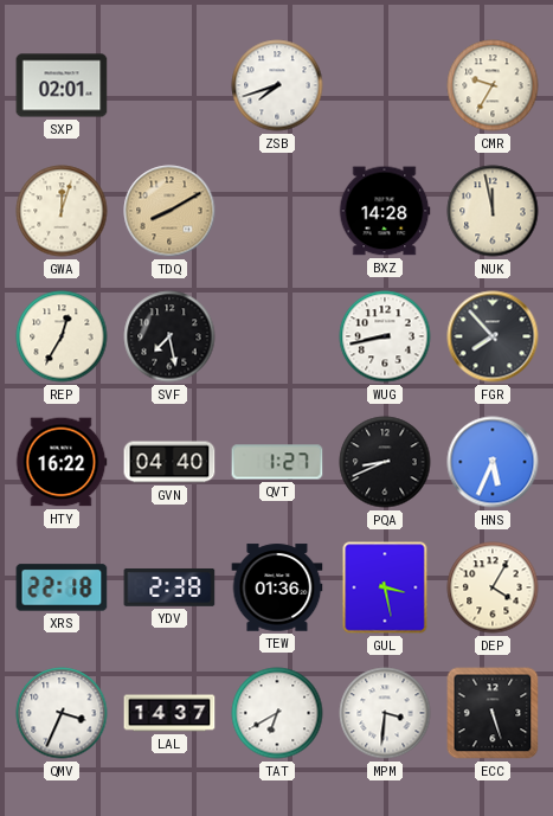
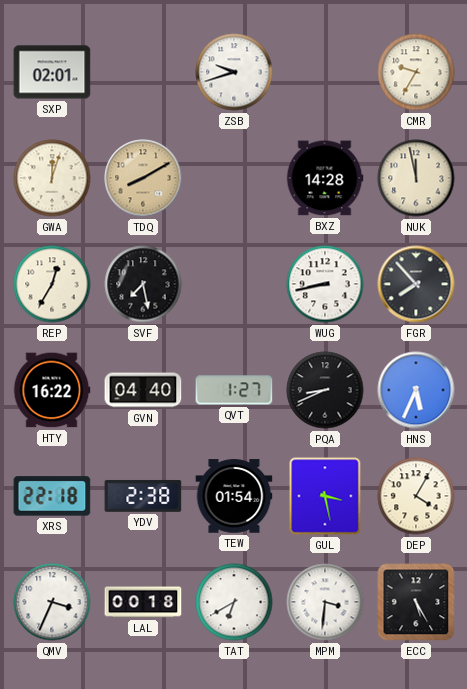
ZSB: 7:42 -> 9:42
TEW: 01:36 -> 01:54
LAL: 14:37 -> 00:18
ECC: 5:27 -> 5:25
